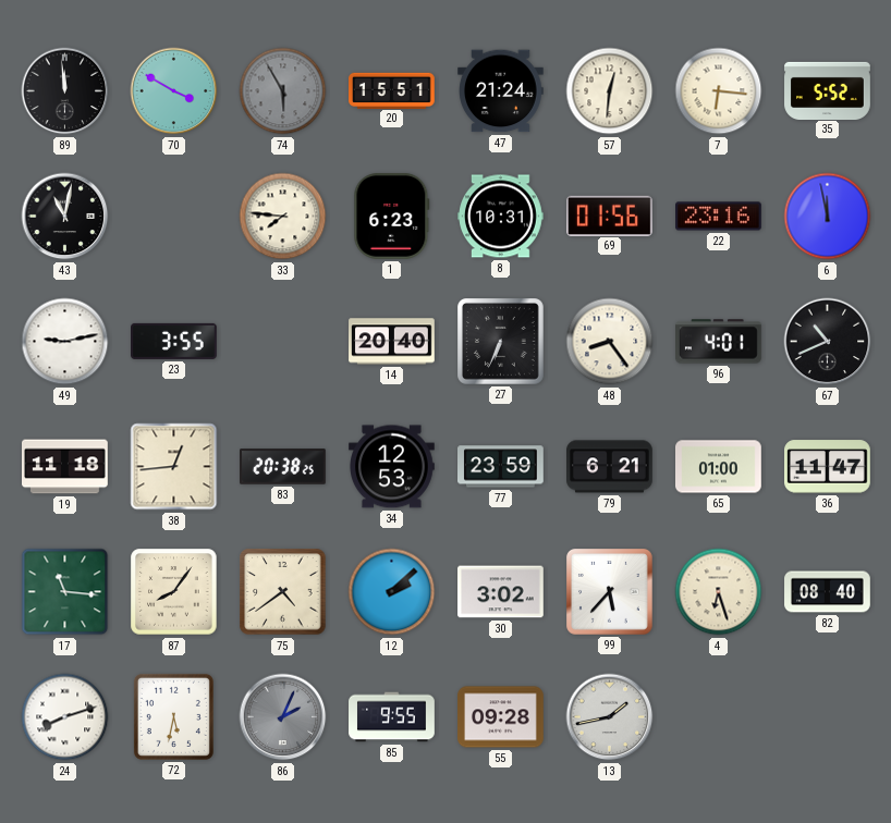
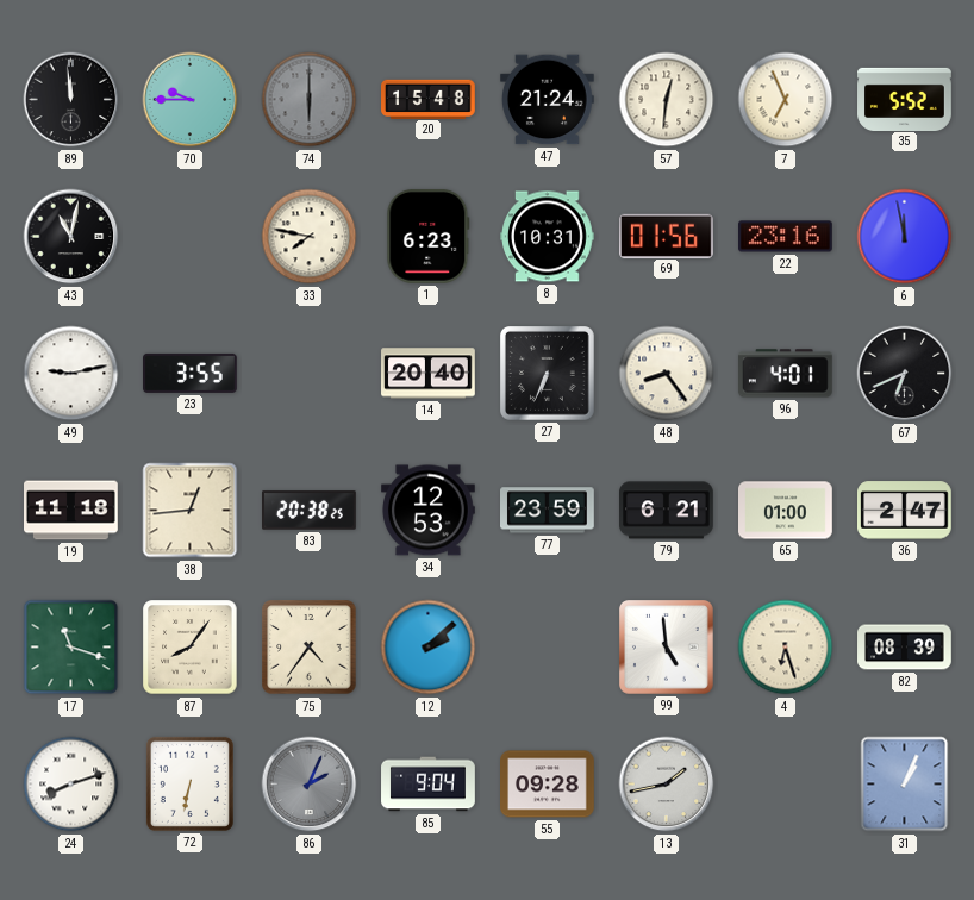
70: 3:50 -> 9:45
74: 5:55 -> 6:00
20: 15:51 -> 15:48
7: 6:16 -> 6:56
33: 7:46 -> 7:47
67: 10:41 -> 6:41
36: 11:47 -> 2:47
17: 11:16 -> 11:18
75: 4:39 -> 4:36
30: 3:02 -> none
99: 5:37 -> 4:59
82: 08:40 -> 08:39
72: 5:32 -> 6:32
85: 9:55 -> 9:04
31: none -> 1:04
